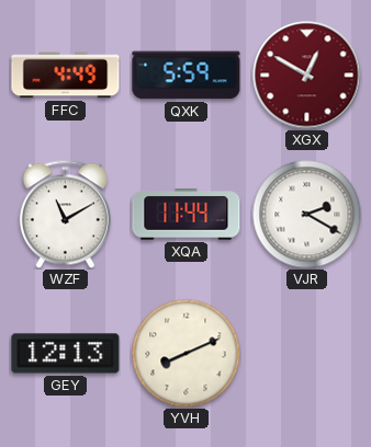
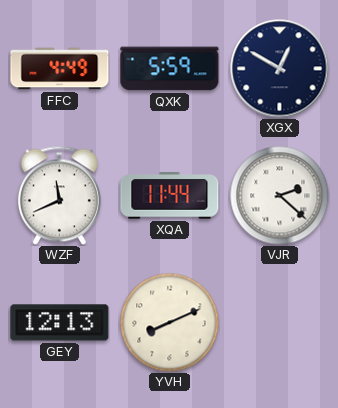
XGX dial: burgundy -> navy
WZF: 11:10 -> 11:41
VJR: 2:20 -> 2:22
